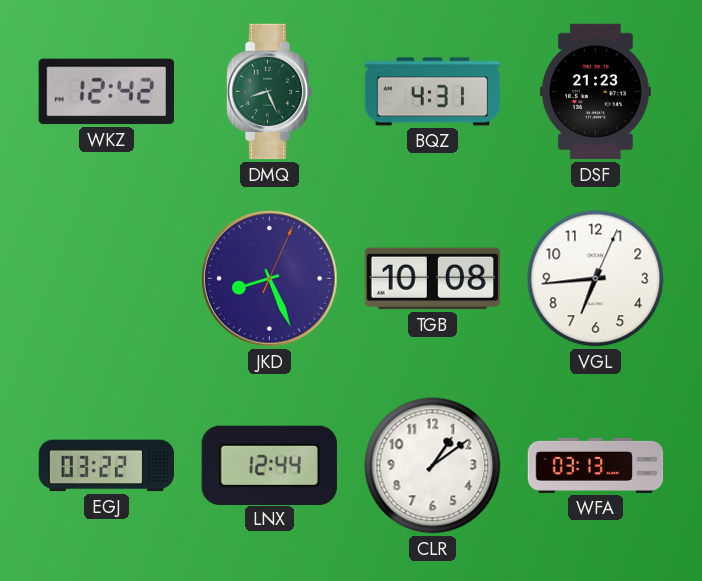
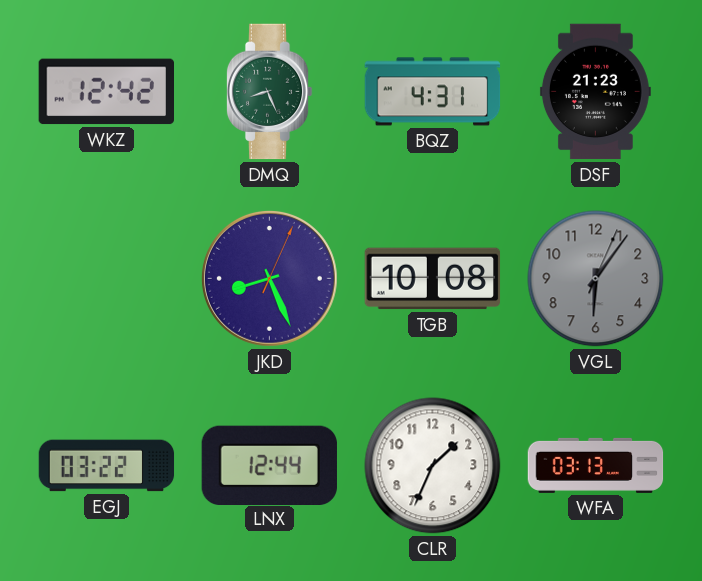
VGL: 6:44 -> 6:06
VGL dial: white -> grey
CLR: 1:09 -> 1:34
